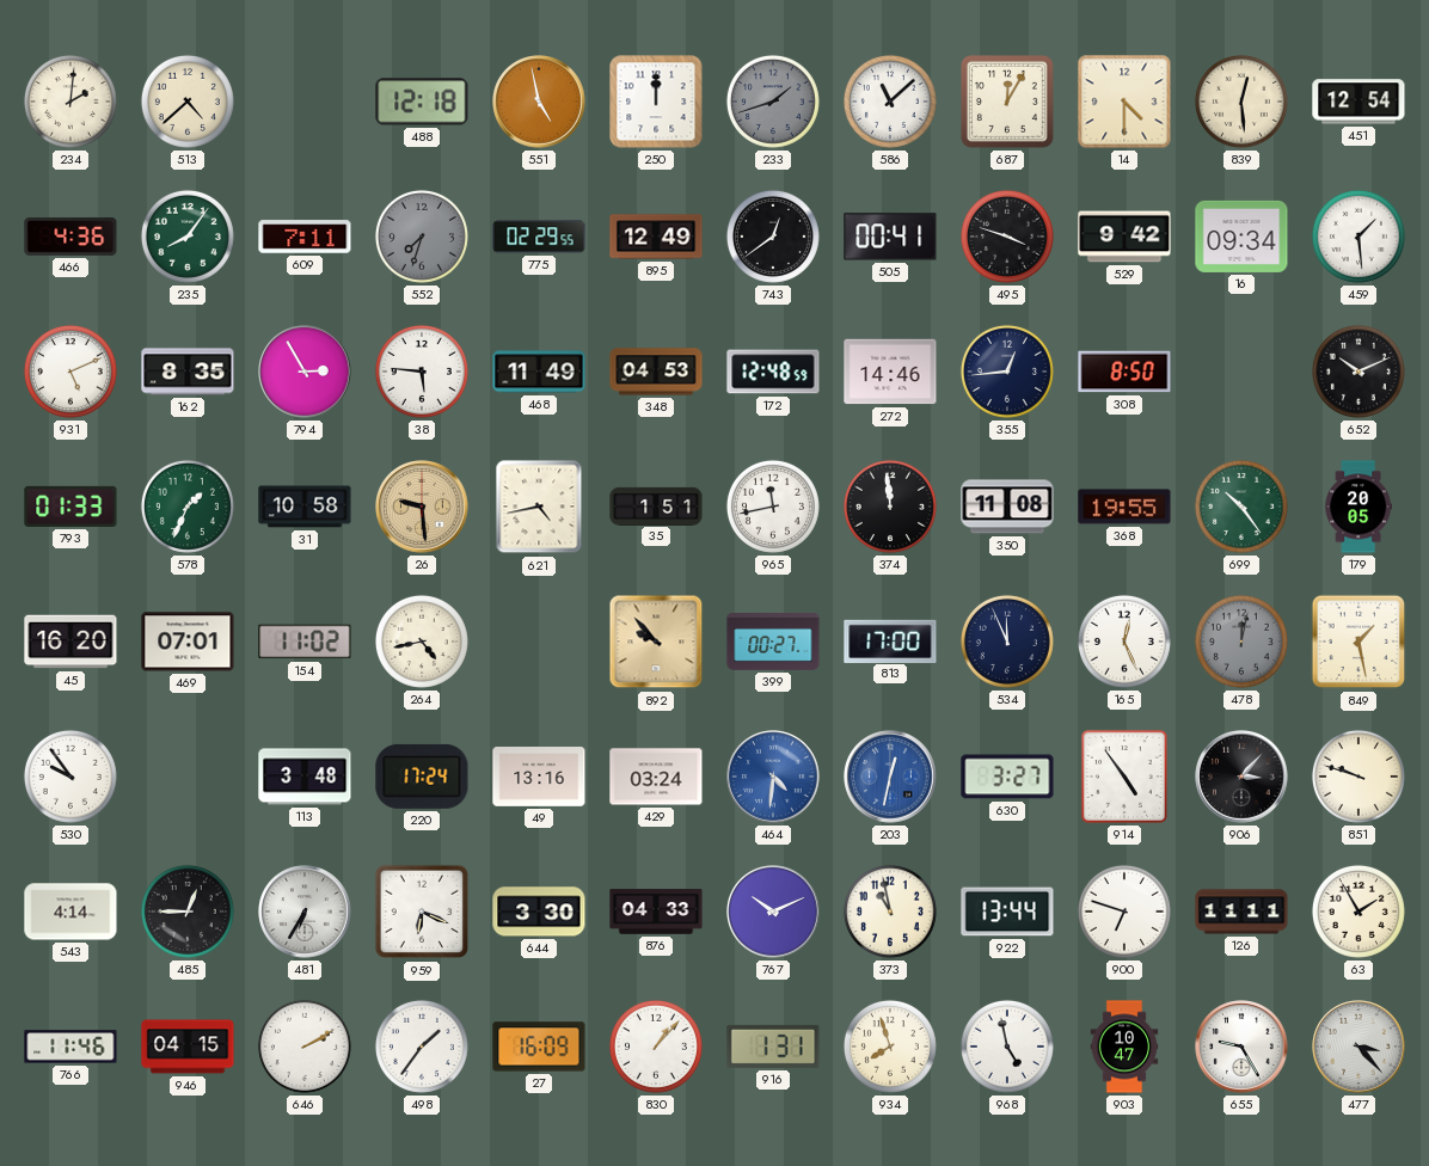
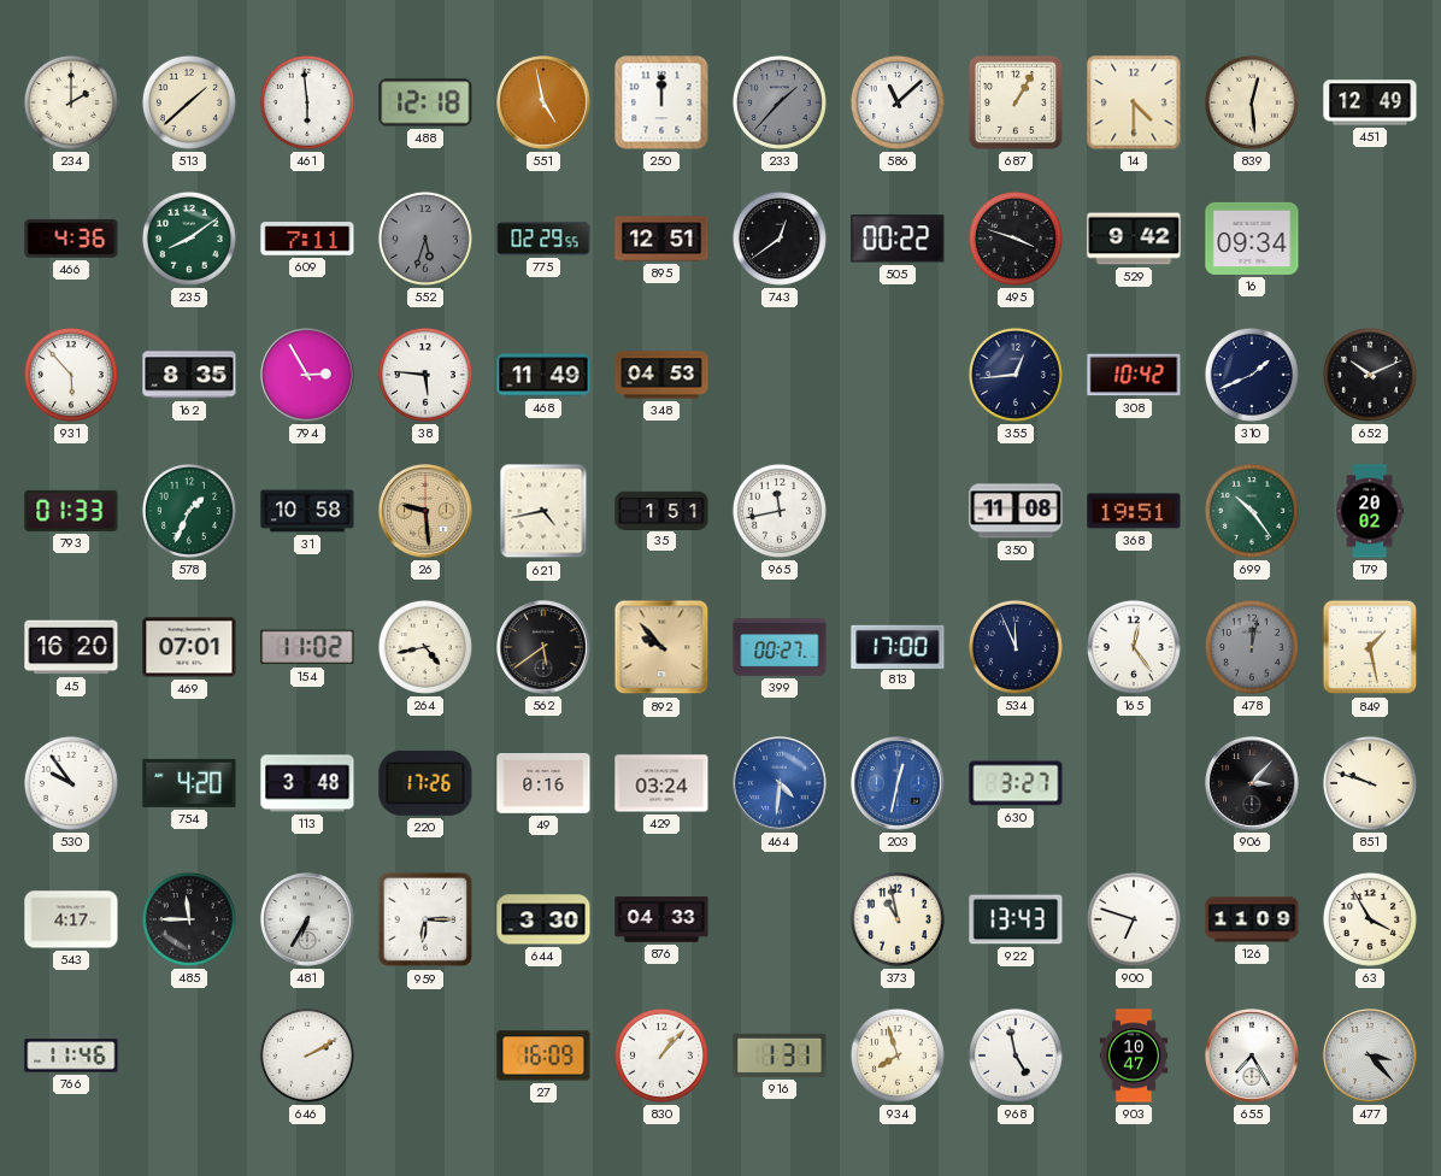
234: 2:01 -> 2:00
513: 4:38 -> 1:38
461: none -> 5:59
233: 1:42 -> 1:37
687: 12:05 -> 1:05
451: 12:54 -> 12:49
235: 8:06 -> 8:09
552: 7:33 -> 5:33
895: 12:49 -> 12:51
505: 00:41 -> 00:22
459: 1:29 -> none
931: 5:11 -> 5:53
172: 12:48 -> none
272: 14:46 -> none
308: 8:50 -> 10:42
310: none -> 1:41
374: 11:59 -> none
368: 19:55 -> 19:51
179: 20:05 -> 20:02
562: none -> 5:39
165: 12:26 -> 12:24
754: none -> 4:20
220: 17:24 -> 17:26
49: 13:16 -> 0:16
914: 4:54 -> none
543: 4:14 -> 4:17
485: 12:45 -> 11:45
959: 6:19 -> 6:15
767: 10:11 -> none
922: 13:44 -> 13:43
126: 11:11 -> 11:09
63: 1:55 -> 3:55
946: 04:15 -> none
498: 1:36 -> none
655: 9:25 -> 7:25
